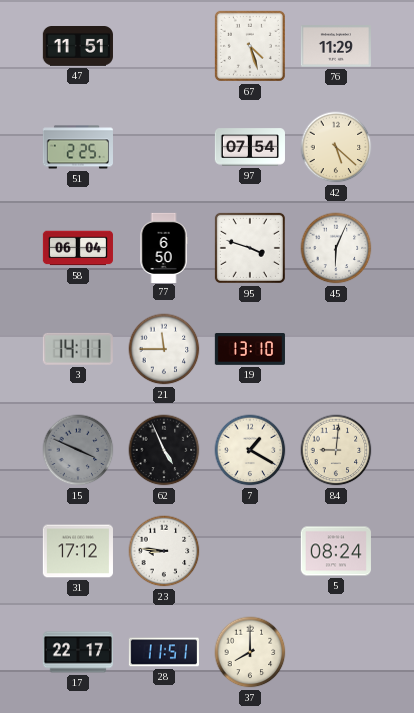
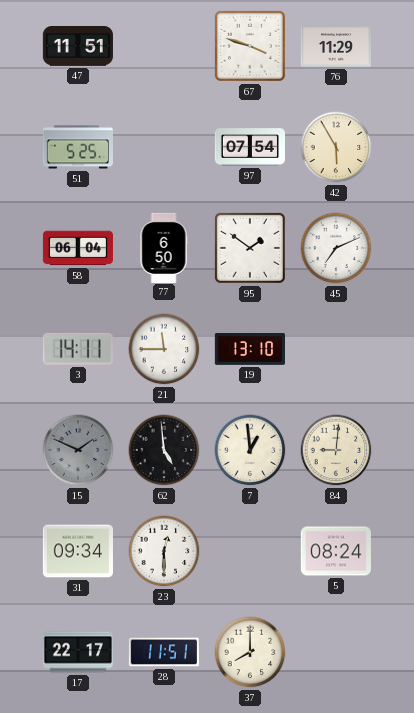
67: 4:27 -> 3:48
51: 2:25 -> 5:25
42: 5:22 -> 5:55
95: 3:48 -> 1:51
45: 6:04 -> 7:11
15: 3:49 -> 1:49
62: 4:56 -> 4:59
7: 1:20 -> 12:59
31: 17:12 -> 09:34
23: 8:46 -> 12:30
